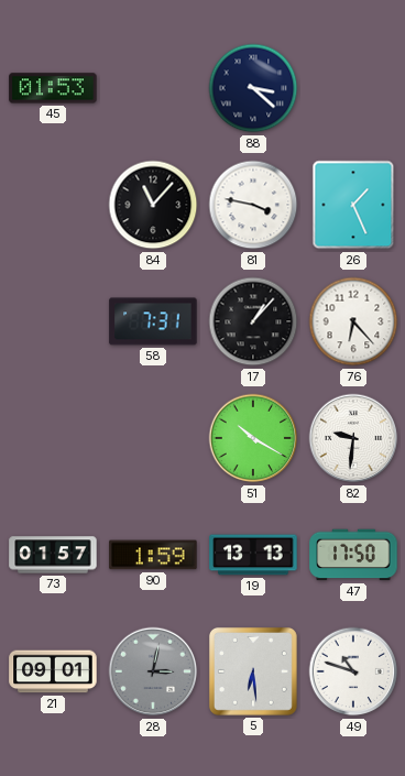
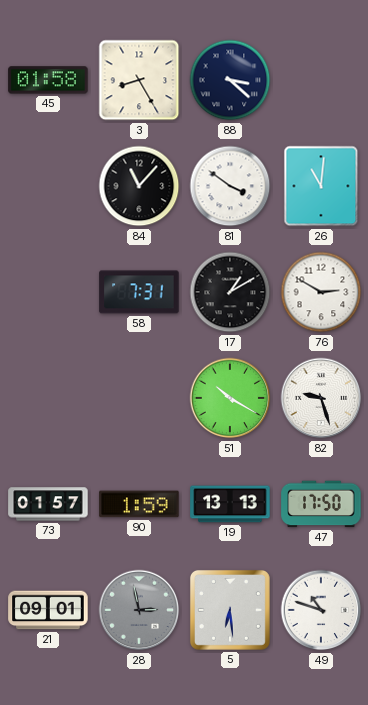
45: 01:53 -> 01:58
3: none -> 8:25
81: 3:47 -> 3:51
26: 1:26 -> 11:01
17: 1:07 -> 1:10
76: 6:23 -> 2:50
82: 9:31 -> 9:27
28: 3:02 -> 2:58
